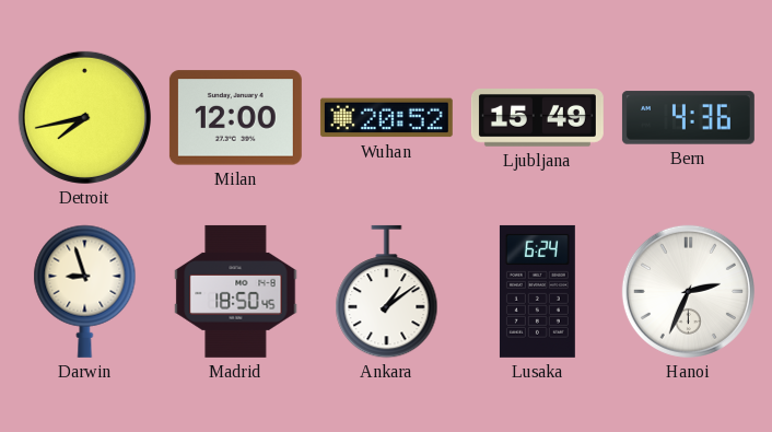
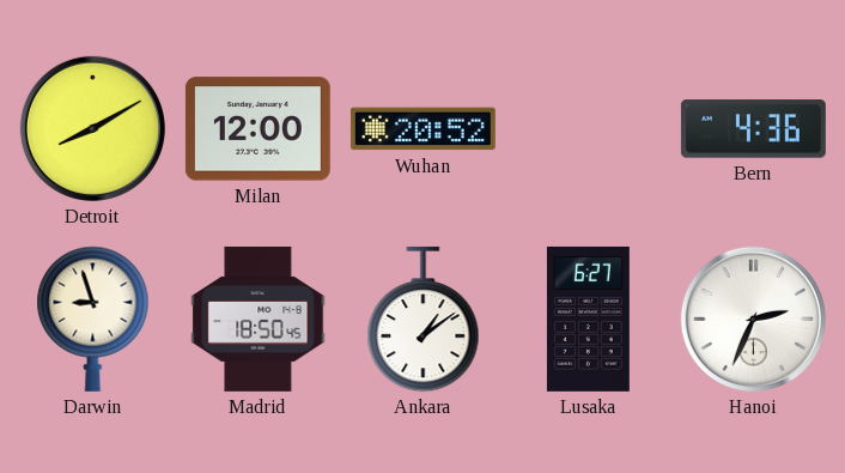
Detroit: 7:43 -> 8:10
Ljubljana: 15:49 -> none
Lusaka: 6:24 -> 6:27
